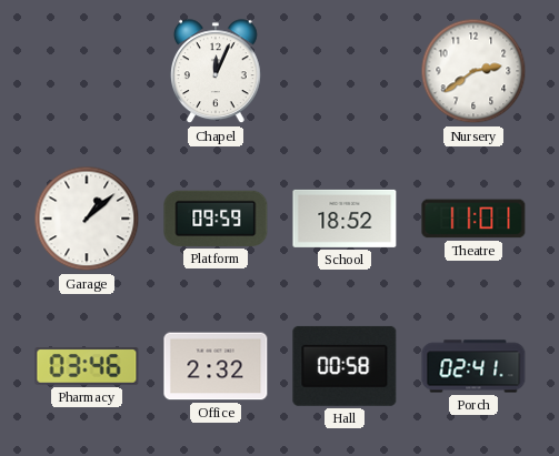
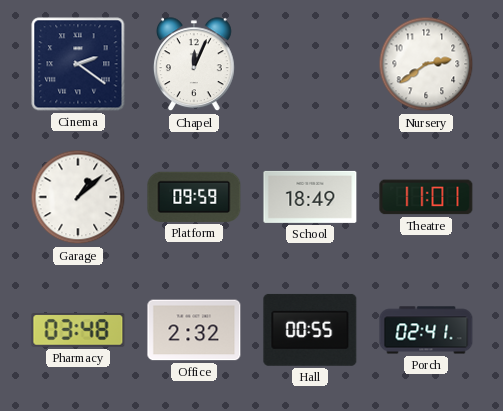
Cinema: none -> 2:21
School: 18:52 -> 18:49
Pharmacy: 03:46 -> 03:48
Hall: 00:58 -> 00:55
